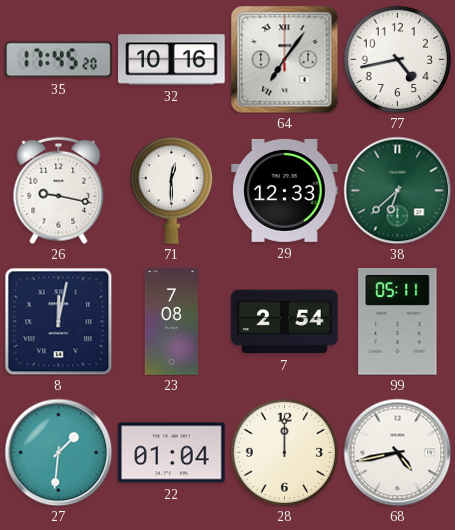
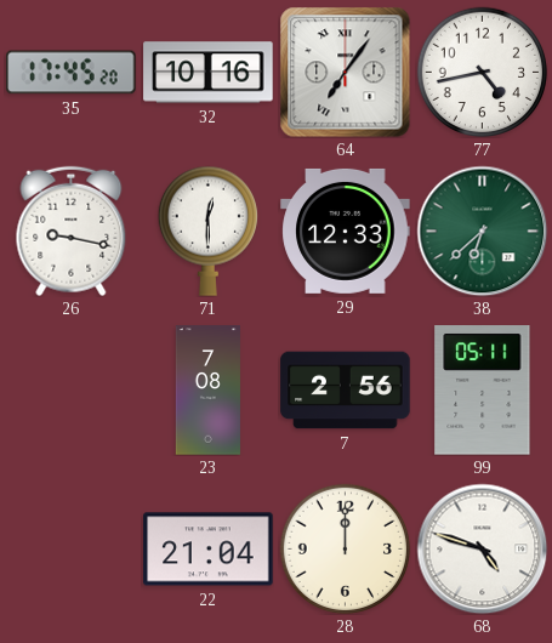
8: 12:02 -> none
7: 2:54 -> 2:56
27: 1:31 -> none
22: 01:04 -> 21:04
68: 4:43 -> 4:48
